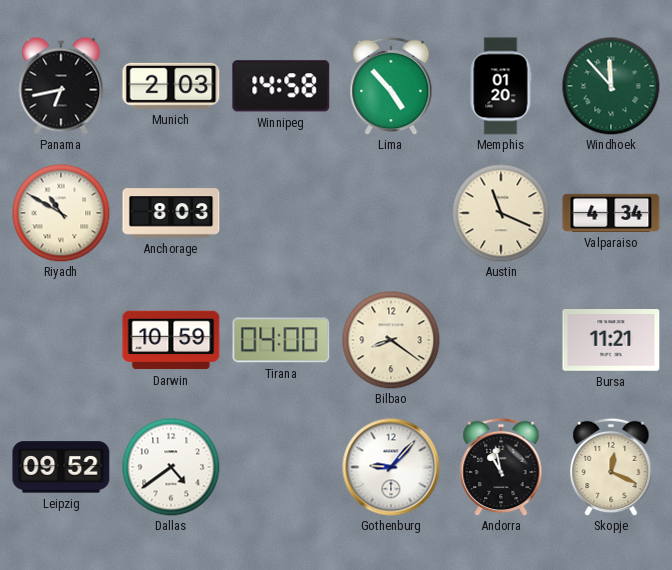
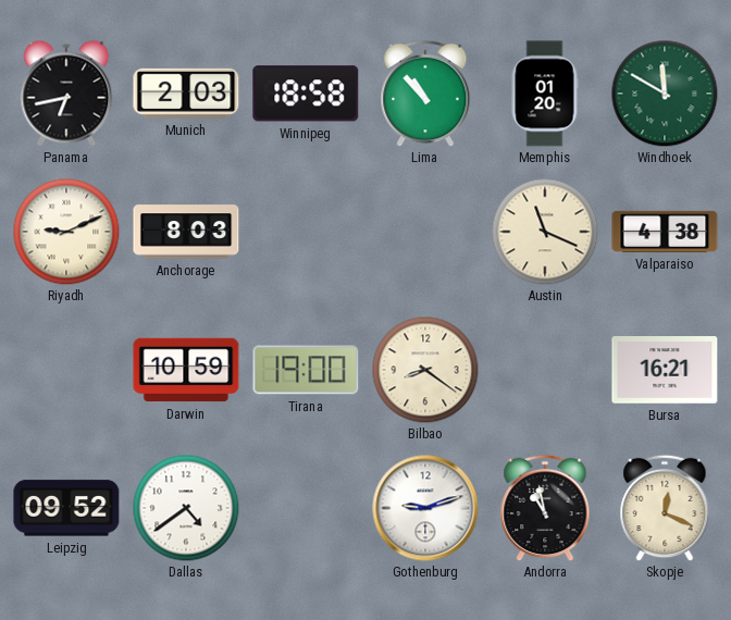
Winnipeg: 14:58 -> 18:58
Lima: 4:53 -> 10:53
Windhoek: 11:53 -> 11:50
Riyadh: 10:50 -> 9:11
Valparaiso: 4:34 -> 4:38
Tirana: 04:00 -> 19:00
Bursa: 11:21 -> 16:21
Gothenburg: 9:07 -> 9:12
